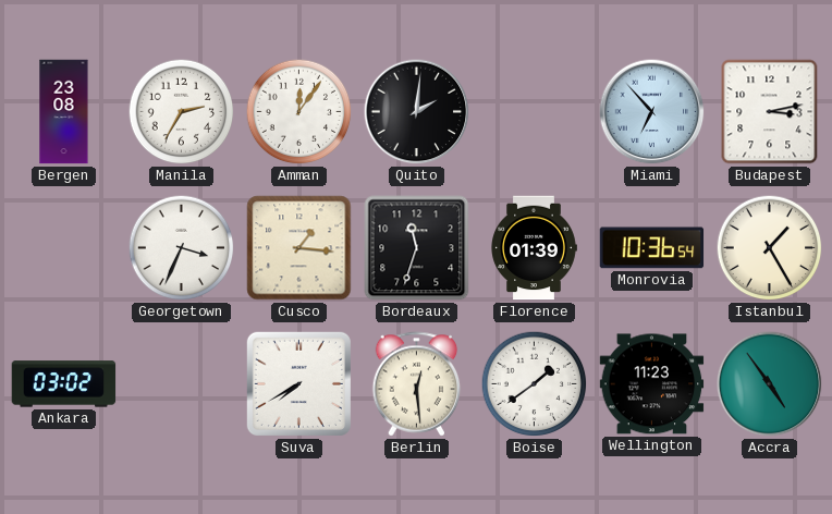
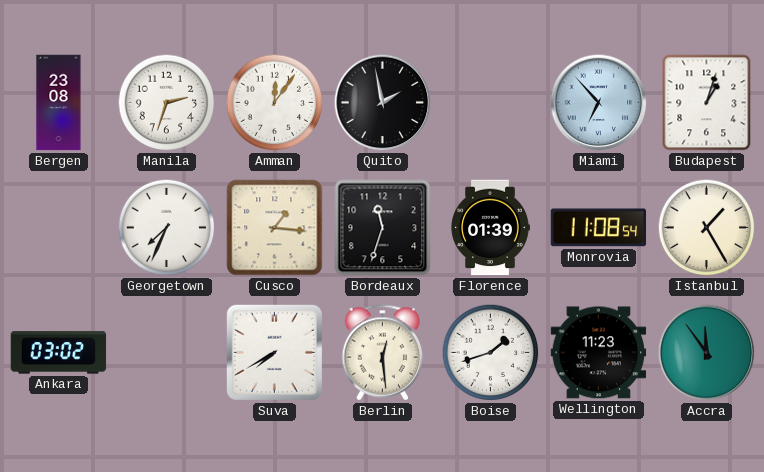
Manila: 2:35 -> 2:33
Quito: 2:01 -> 1:58
Budapest: 3:13 -> 1:03
Georgetown: 3:34 -> 7:34
Monrovia: 10:36 -> 11:08
Boise: 1:39 -> 1:42
Accra: 4:54 -> 11:54
